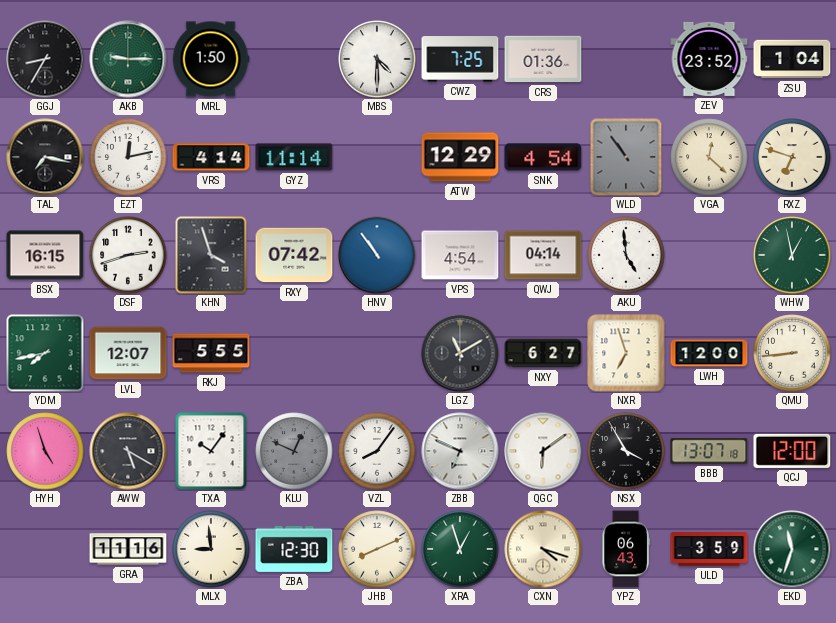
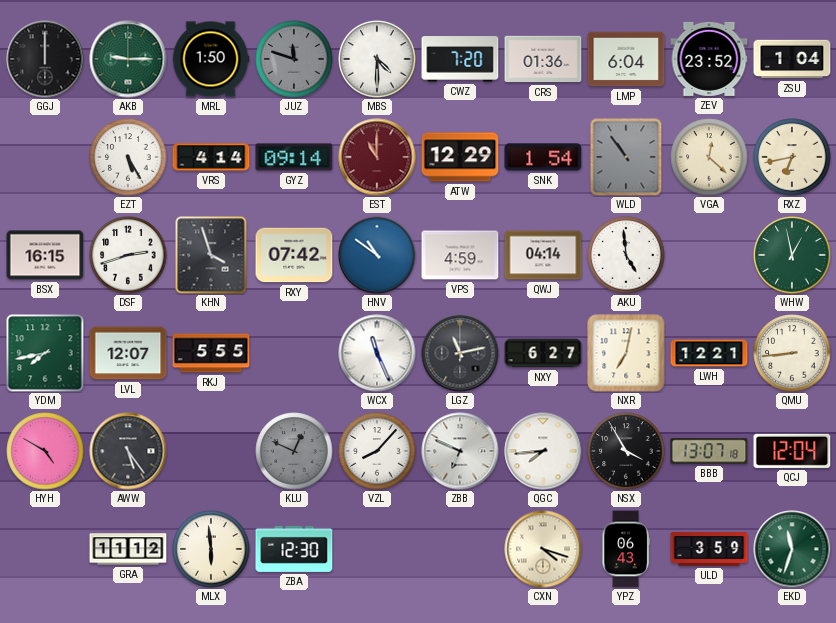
GGJ: 8:35 -> 12:00
JUZ: none -> 11:48
CWZ: 7:25 -> 7:20
LMP: none -> 6:04
TAL: 7:17 -> none
EZT: 12:13 -> 5:25
GYZ: 11:14 -> 09:14
EST: none -> 11:00
SNK: 4:54 -> 1:54
RXZ: 6:48 -> 6:43
HNV: 10:54 -> 10:51
VPS: 4:54 -> 4:59
WCX: none -> 11:26
LGZ: 11:10 -> 11:13
NXR: 6:57 -> 7:02
LWH: 12:00 -> 12:21
HYH: 4:57 -> 4:50
AWW: 5:20 -> 5:24
TXA: 10:06 -> none
VZL: 8:06 -> 8:07
QGC: 6:09 -> 7:44
QCJ: 12:00 -> 12:04
GRA: 11:16 -> 11:12
MLX: 8:59 -> 5:59
JHB: 8:11 -> none
XRA: 12:57 -> none
